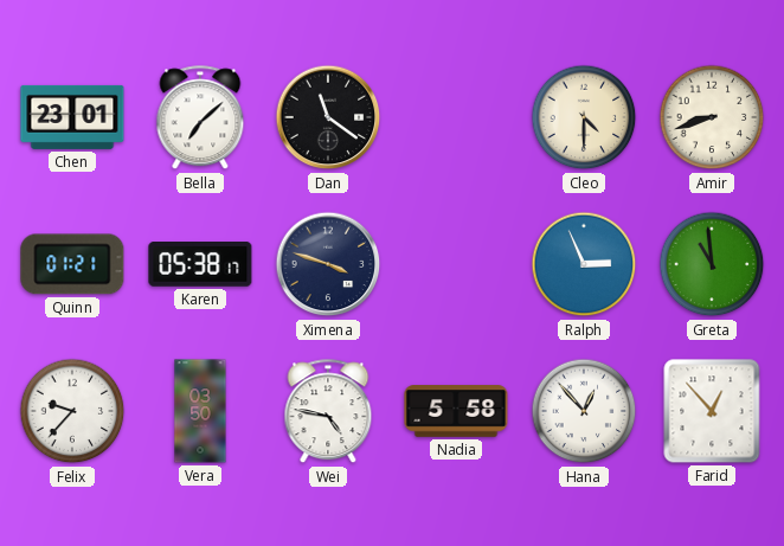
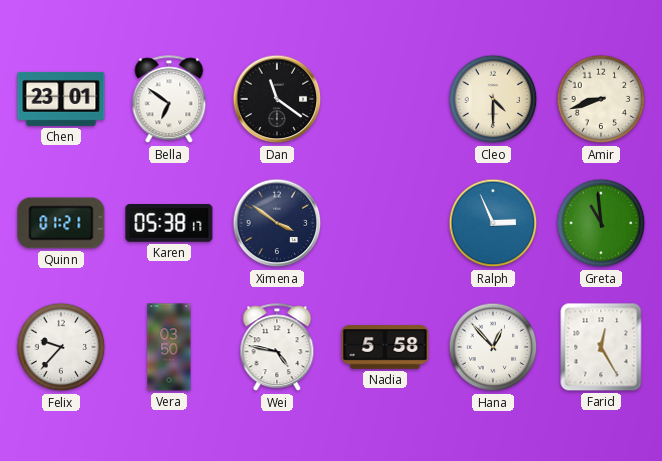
Bella: 7:08 -> 6:51
Ximena: 3:48 -> 3:51
Farid: 12:53 -> 12:25
